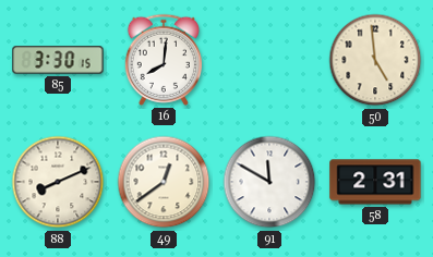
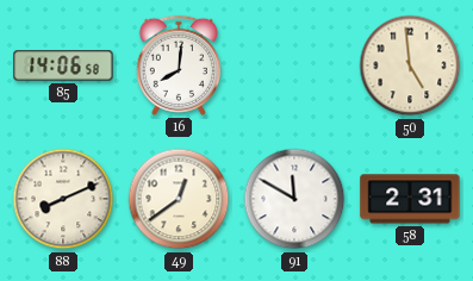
85: 3:30 -> 14:06
